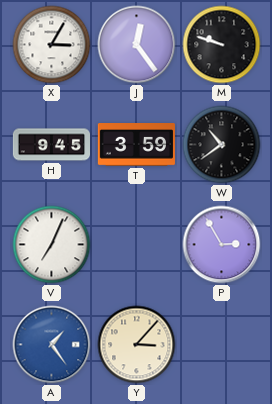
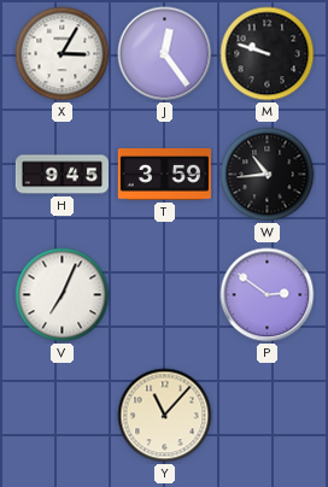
W: 10:39 -> 10:44
P: 2:55 -> 2:51
A: 1:24 -> none
Y: 3:07 -> 11:07
